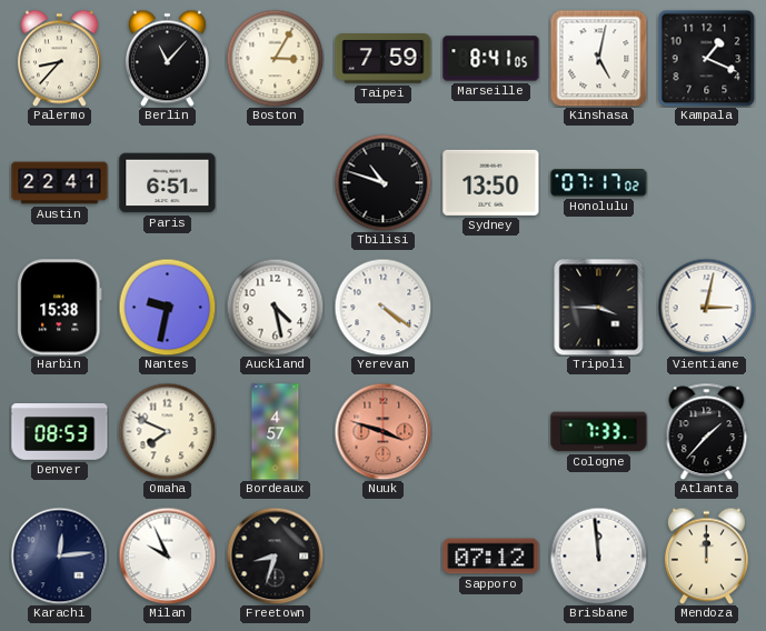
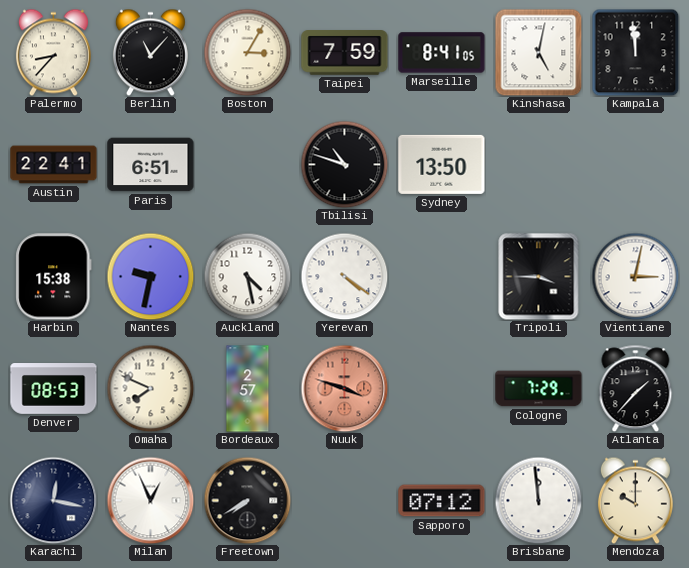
Kampala: 1:19 -> 11:59
Honolulu: 07:17 -> none
Bordeaux: 4:57 -> 2:57
Cologne: 7:33 -> 7:29
Karachi: 12:14 -> 12:17
Milan: 9:56 -> 12:56
Freetown: 8:33 -> 7:40
Mendoza: 12:00 -> 10:00
